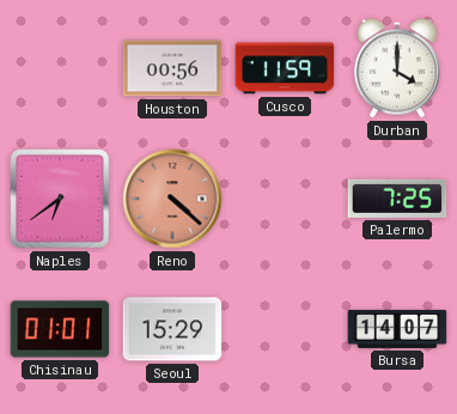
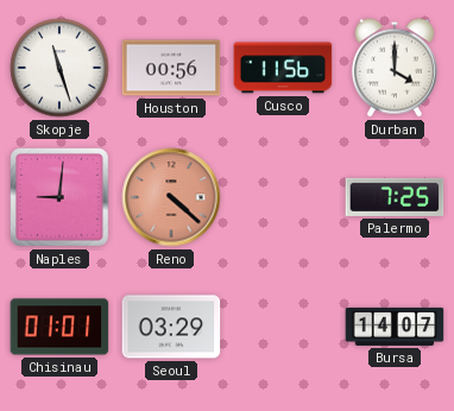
Skopje: none -> 11:27
Cusco: 11:59 -> 11:56
Naples: 6:39 -> 9:01
Seoul: 15:29 -> 03:29
